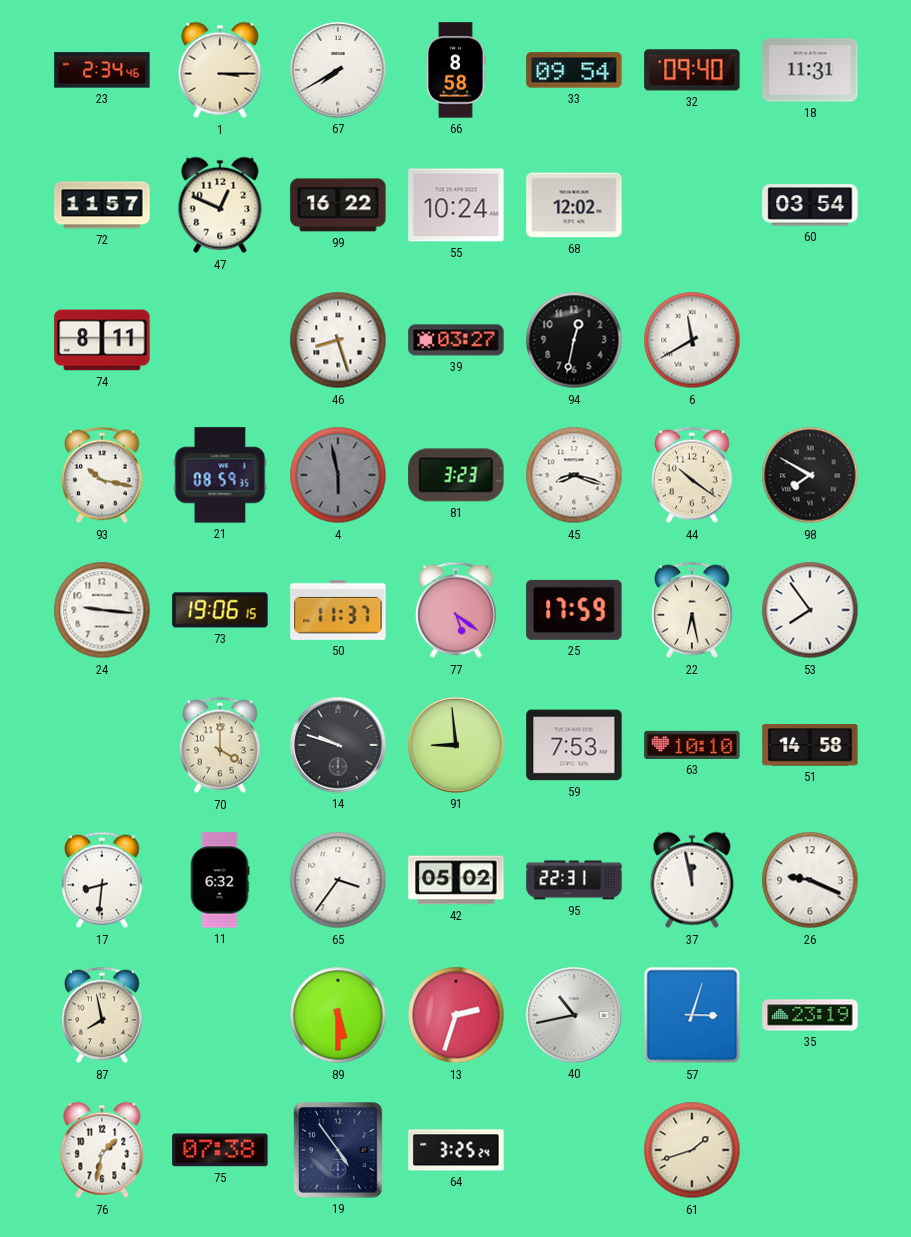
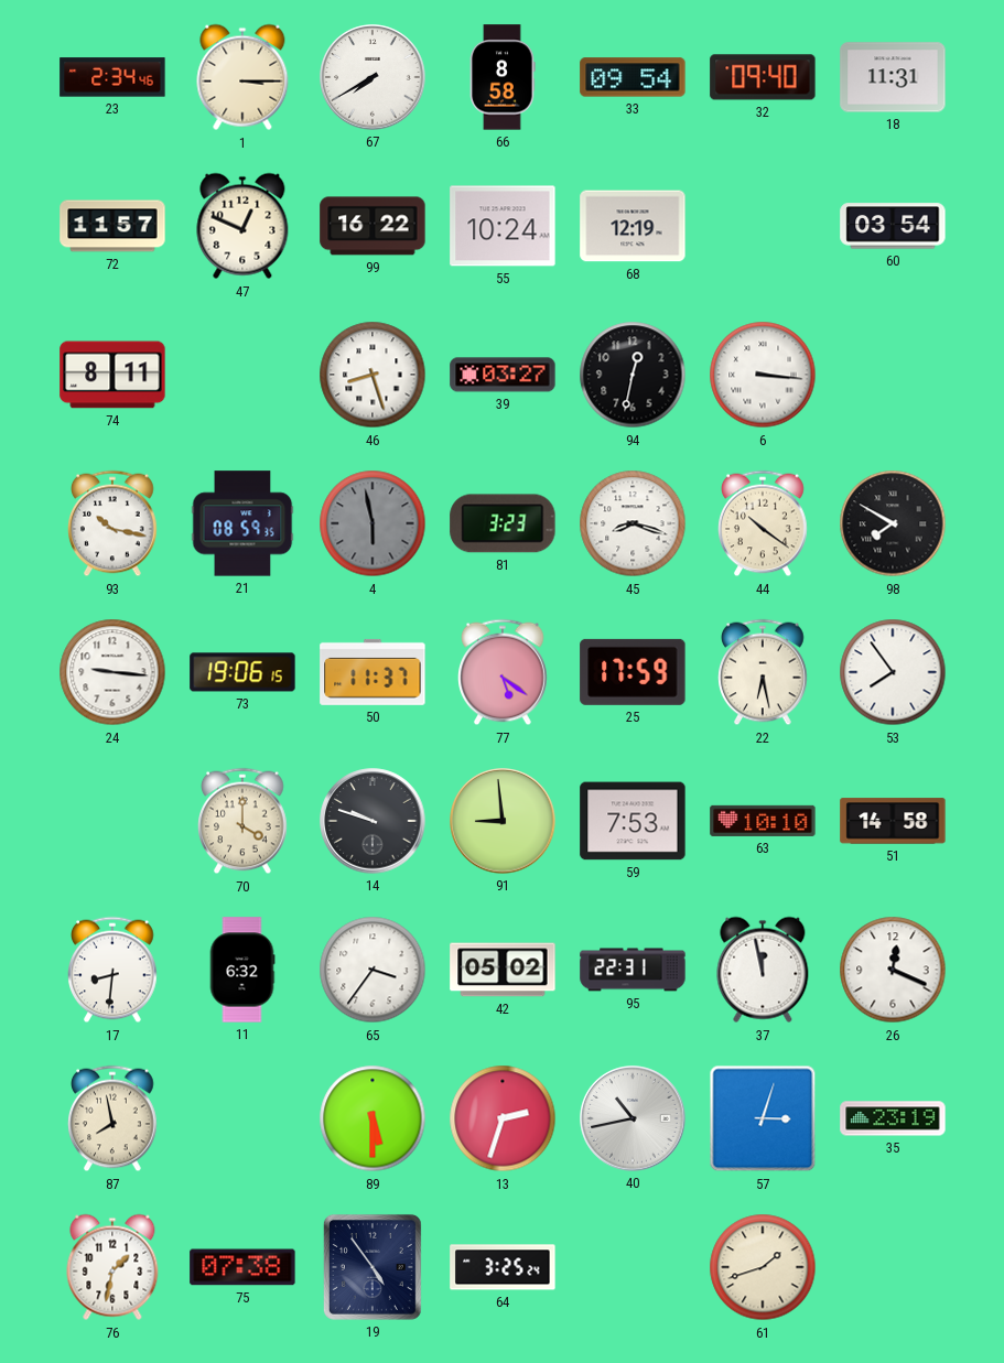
68: 12:02 -> 12:19
6: 11:40 -> 3:16
26: 9:19 -> 12:19
